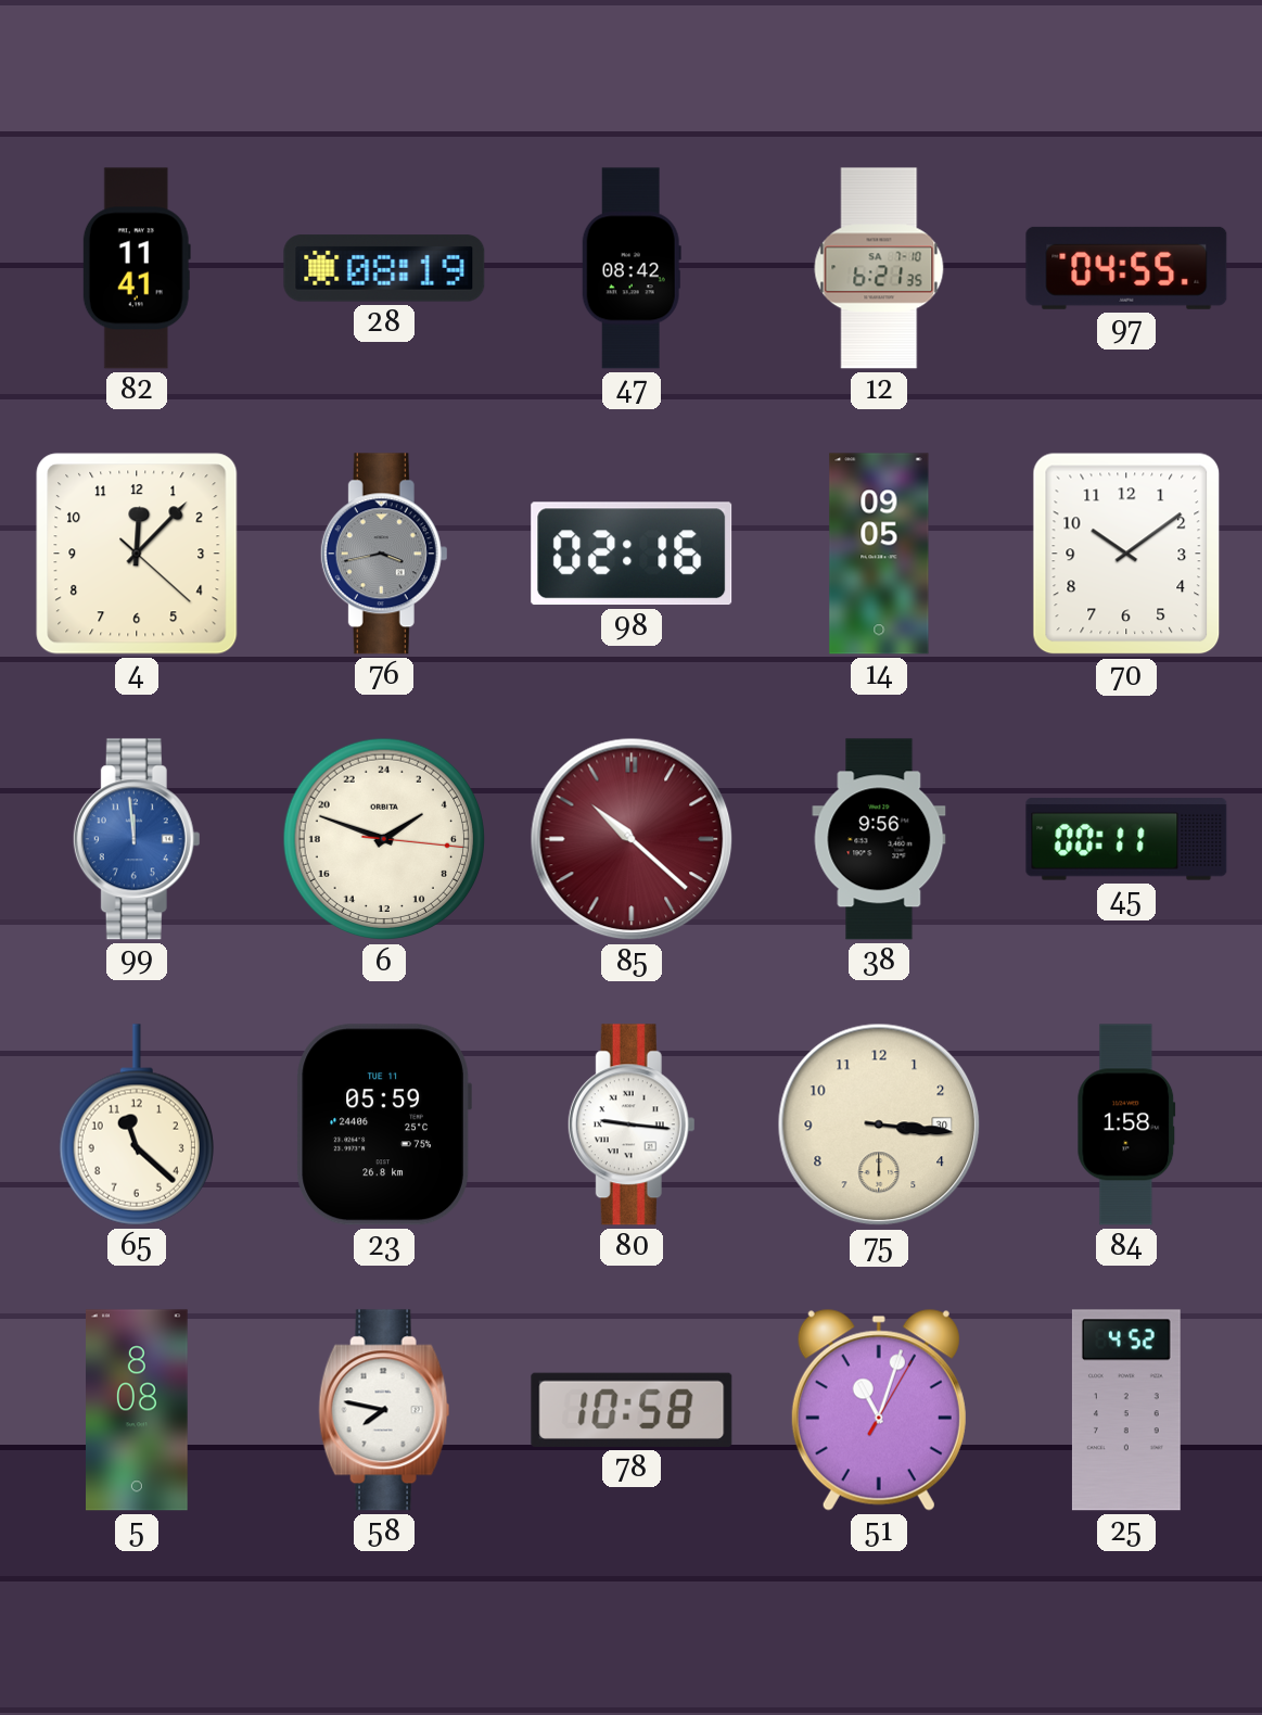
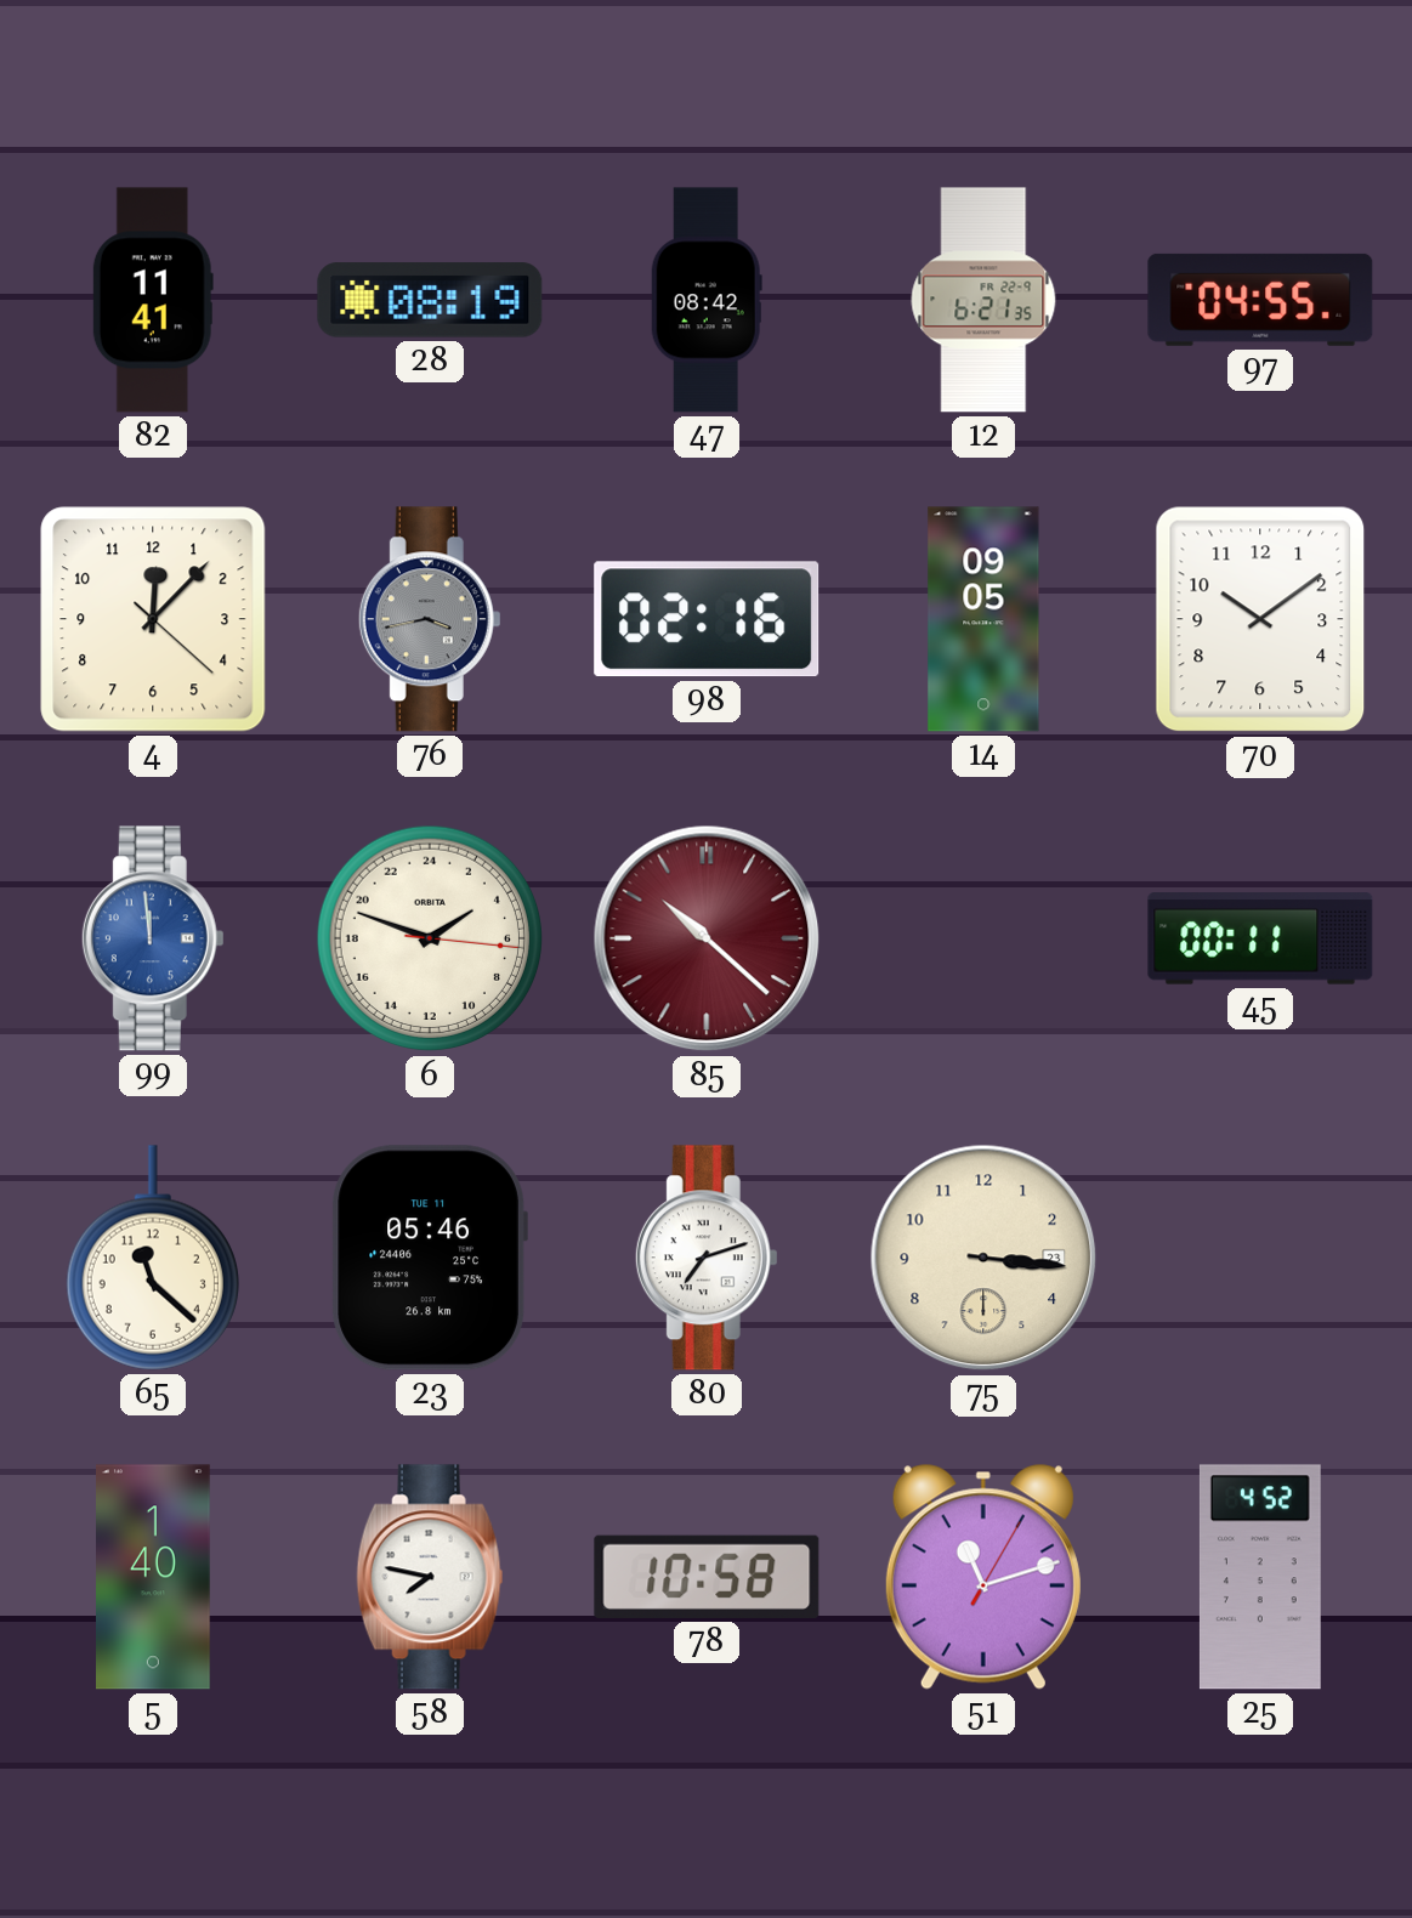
12 date: SA 7-10 -> FR 22-9
38: 9:56 -> none
23: 05:59 -> 05:46
80: 9:16 -> 7:12
75 date: 30 -> 23
84: 1:58 -> none
5: 8:08 -> 1:40
51: 11:03 -> 11:12
